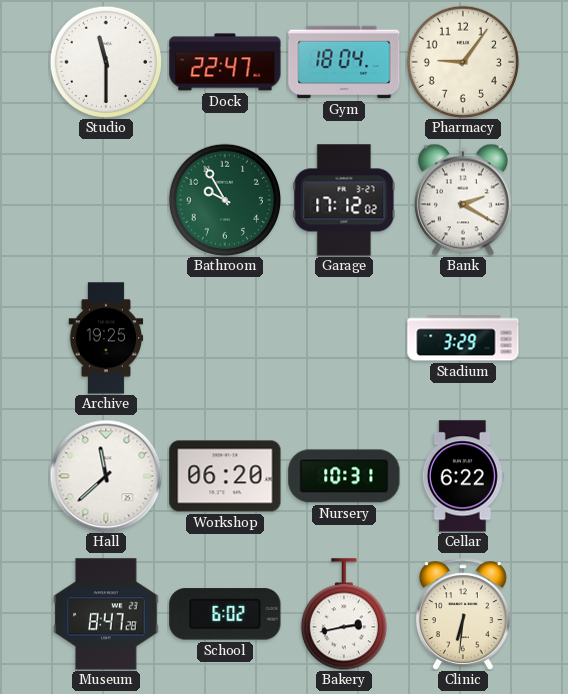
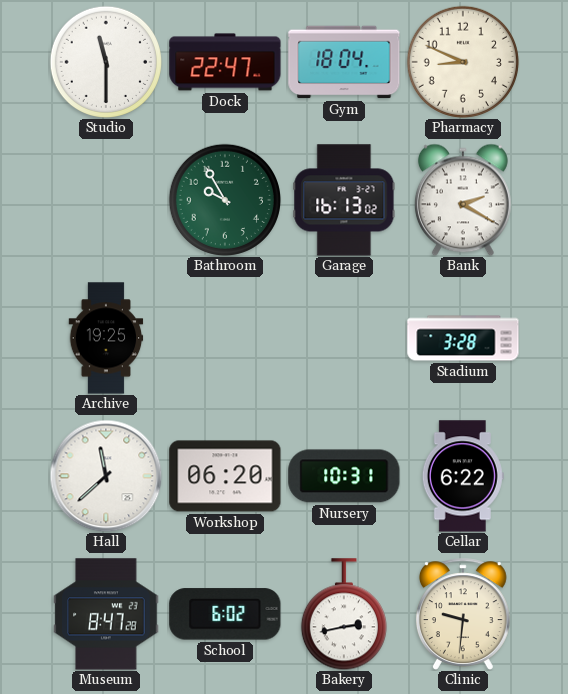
Pharmacy: 9:06 -> 8:49
Garage: 17:12 -> 16:13
Stadium: 3:29 -> 3:28
Clinic: 6:31 -> 9:31
